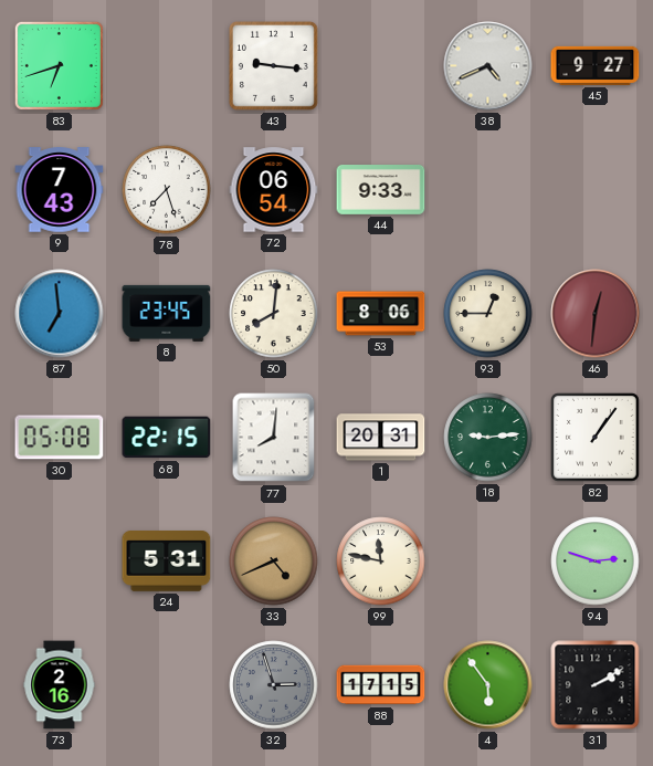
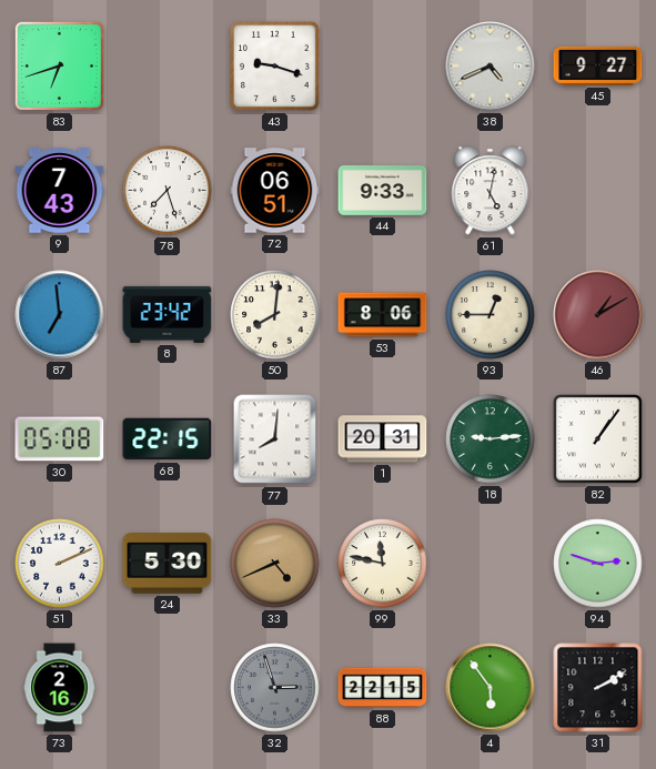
43: 9:16 -> 9:18
72: 06:54 -> 06:51
61: none -> 5:02
8: 23:45 -> 23:42
46: 12:31 -> 1:10
51: none -> 2:11
24: 5:31 -> 5:30
88: 17:15 -> 22:15
